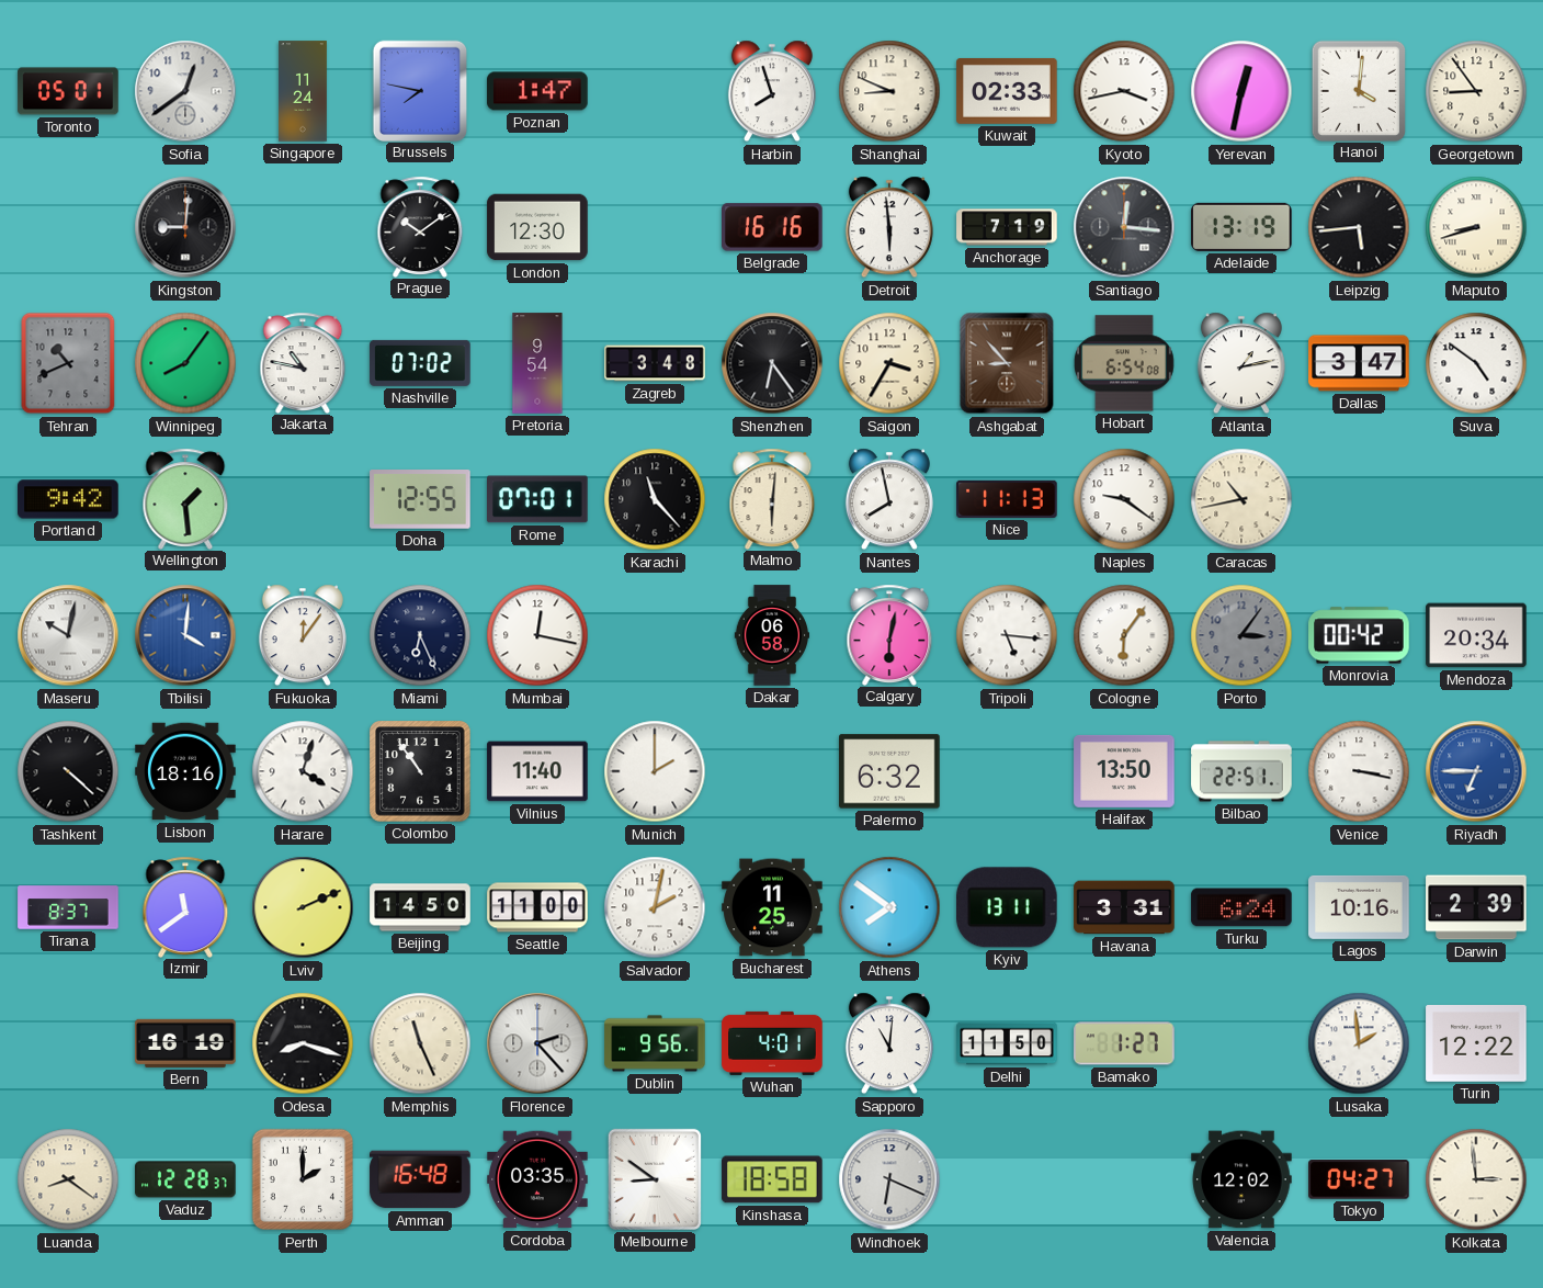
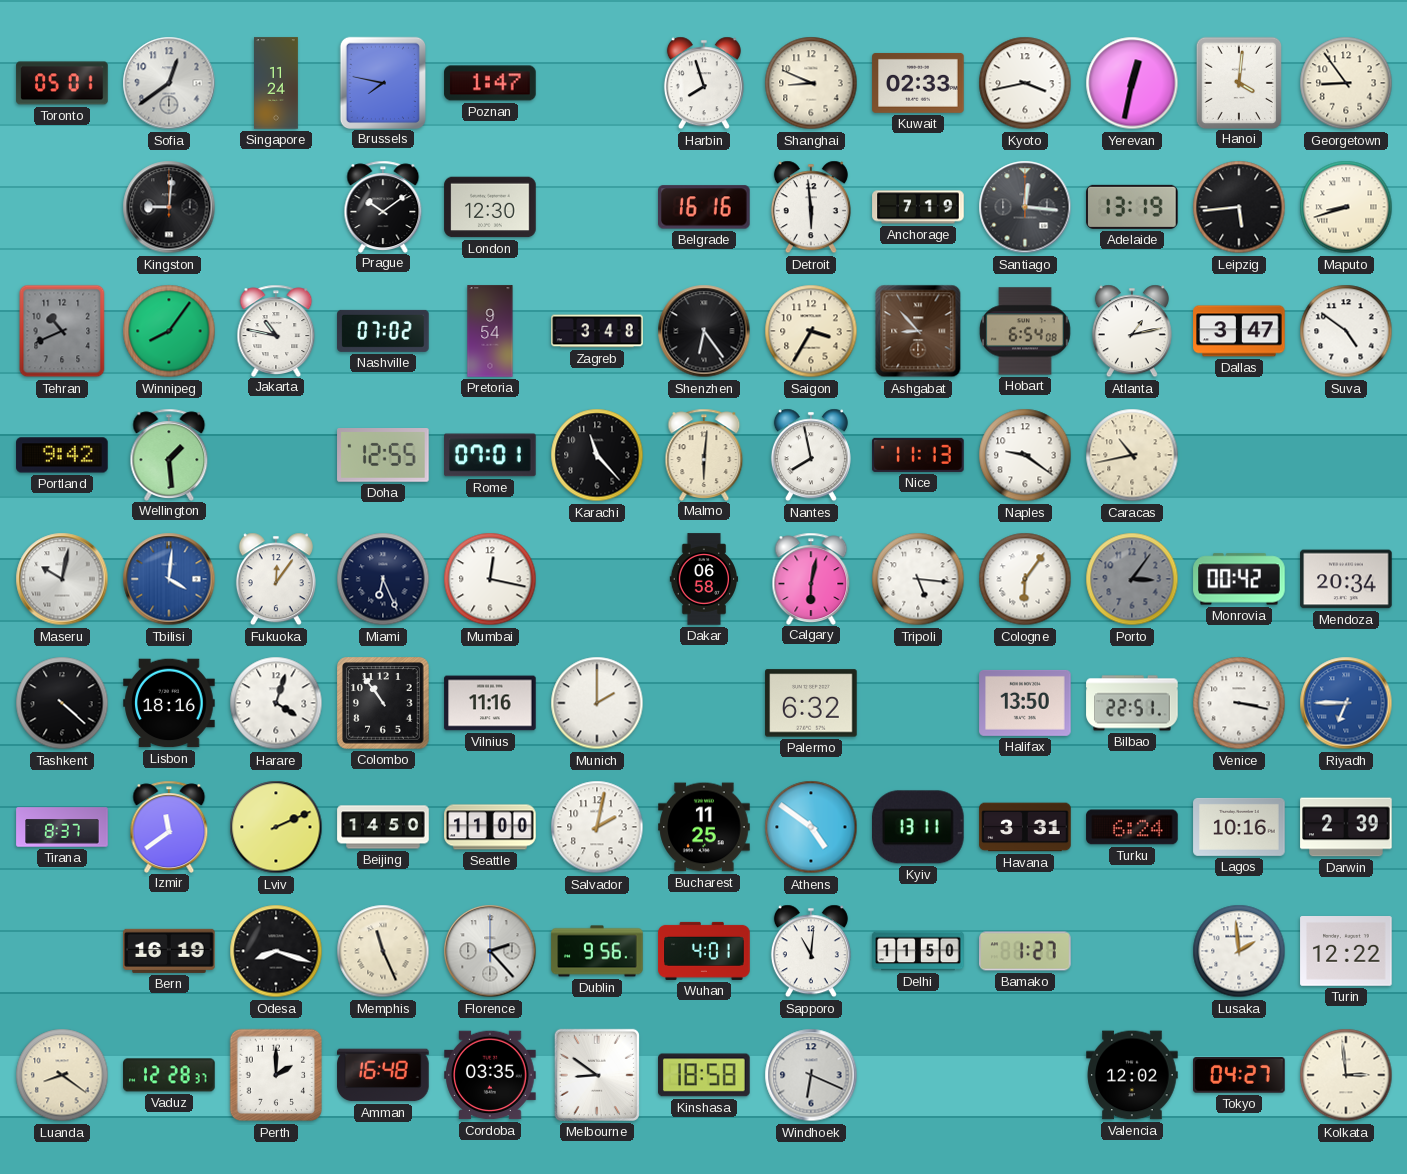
Vilnius: 11:40 -> 11:16
Athens: 7:51 -> 4:51
